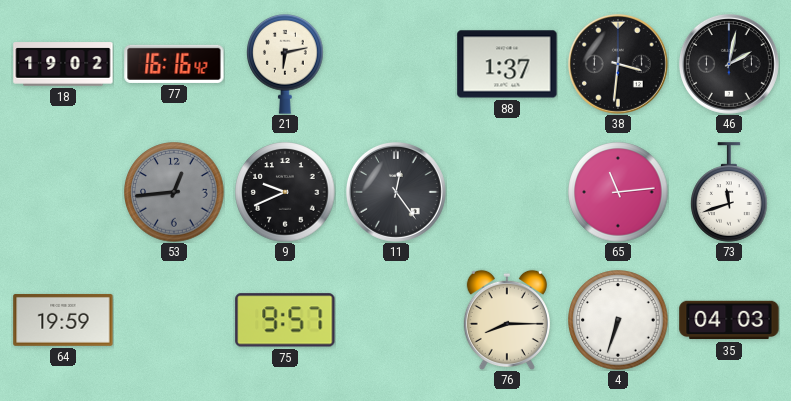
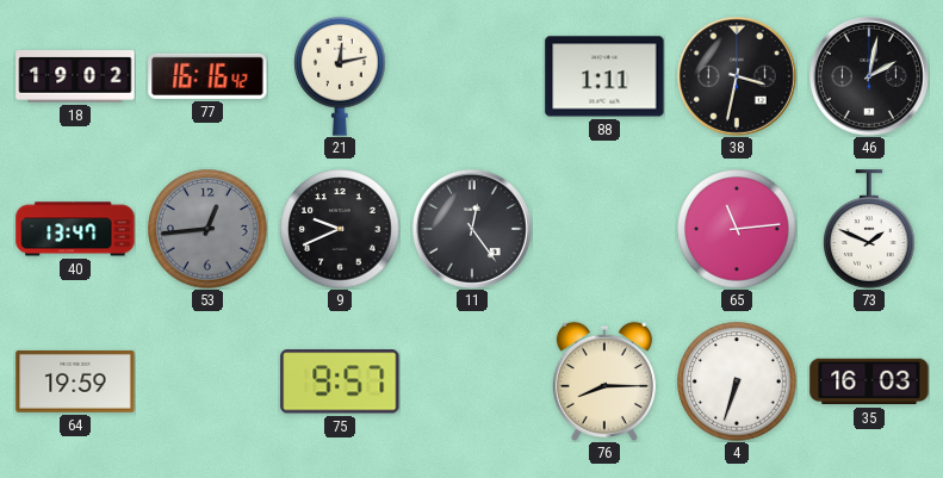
21: 6:13 -> 12:13
88: 1:37 -> 1:11
38: 3:31 -> 3:32
40: none -> 13:47
73: 11:42 -> 1:49
35: 04:03 -> 16:03
